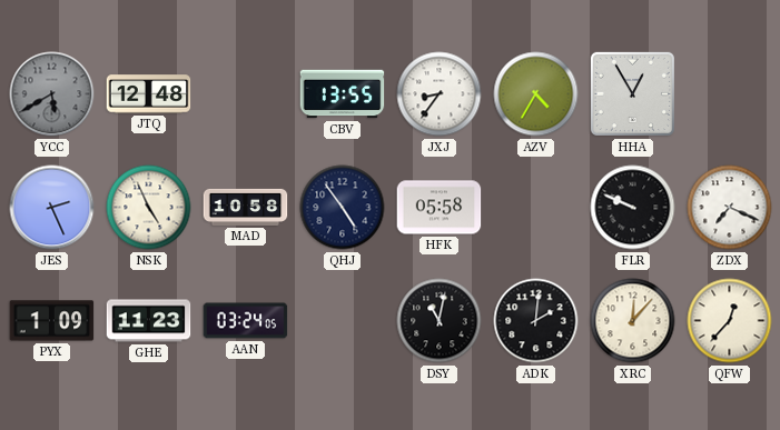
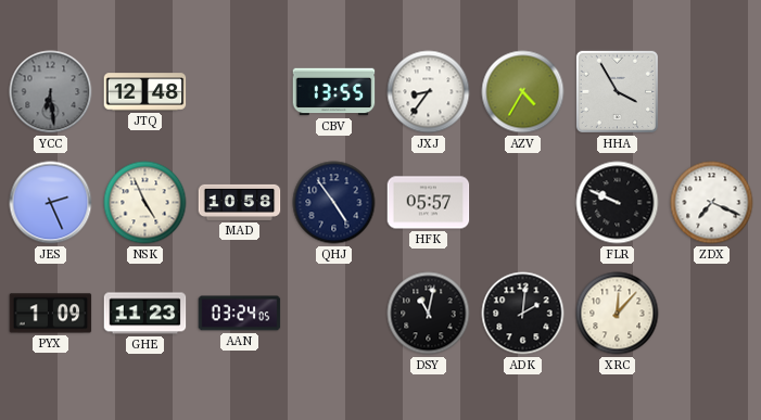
YCC: 5:40 -> 6:29
HHA: 12:55 -> 3:55
HFK: 05:58 -> 05:57
QFW: 12:37 -> none
